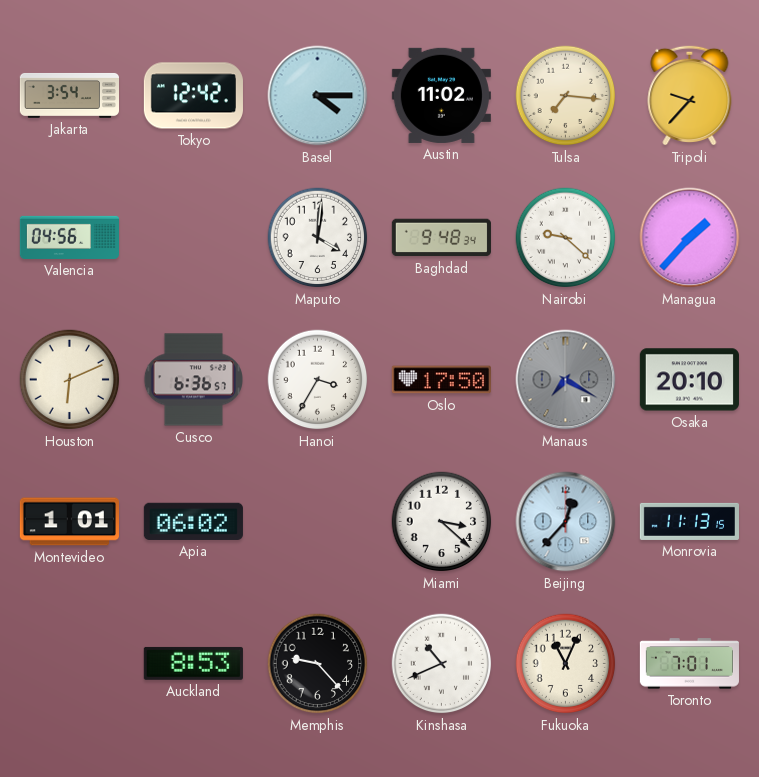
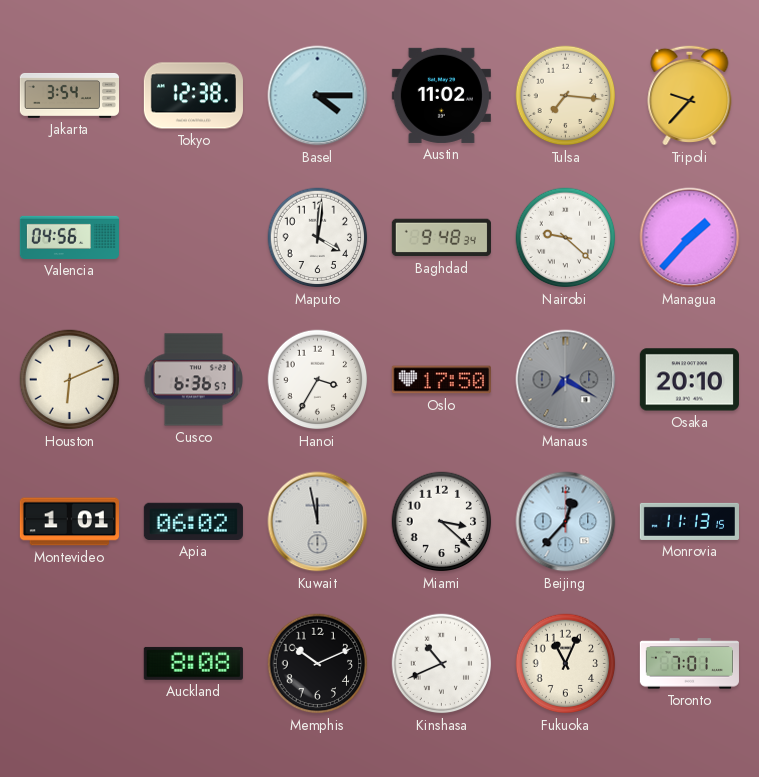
Tokyo: 12:42 -> 12:38
Kuwait: none -> 11:58
Auckland: 8:53 -> 8:08
Memphis: 9:23 -> 10:11
